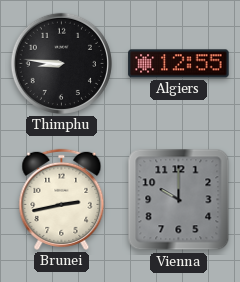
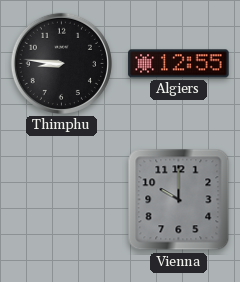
Brunei: 2:43 -> none
